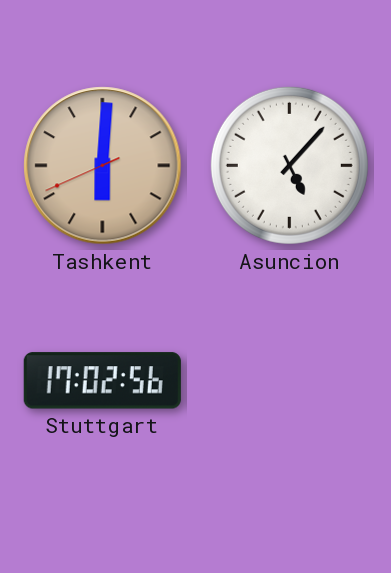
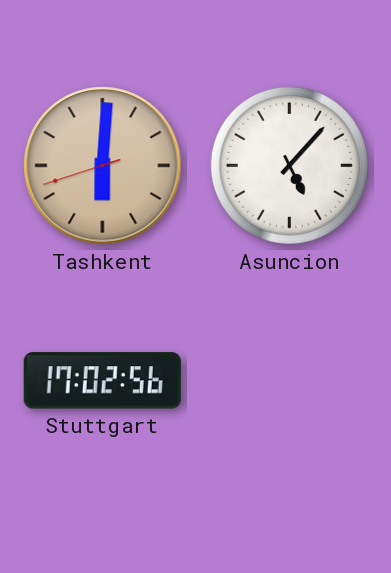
Tashkent: 6:00:41 -> 6:00:42
